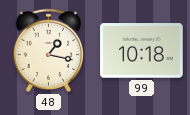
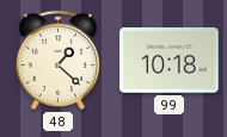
48: 1:17 -> 1:22
